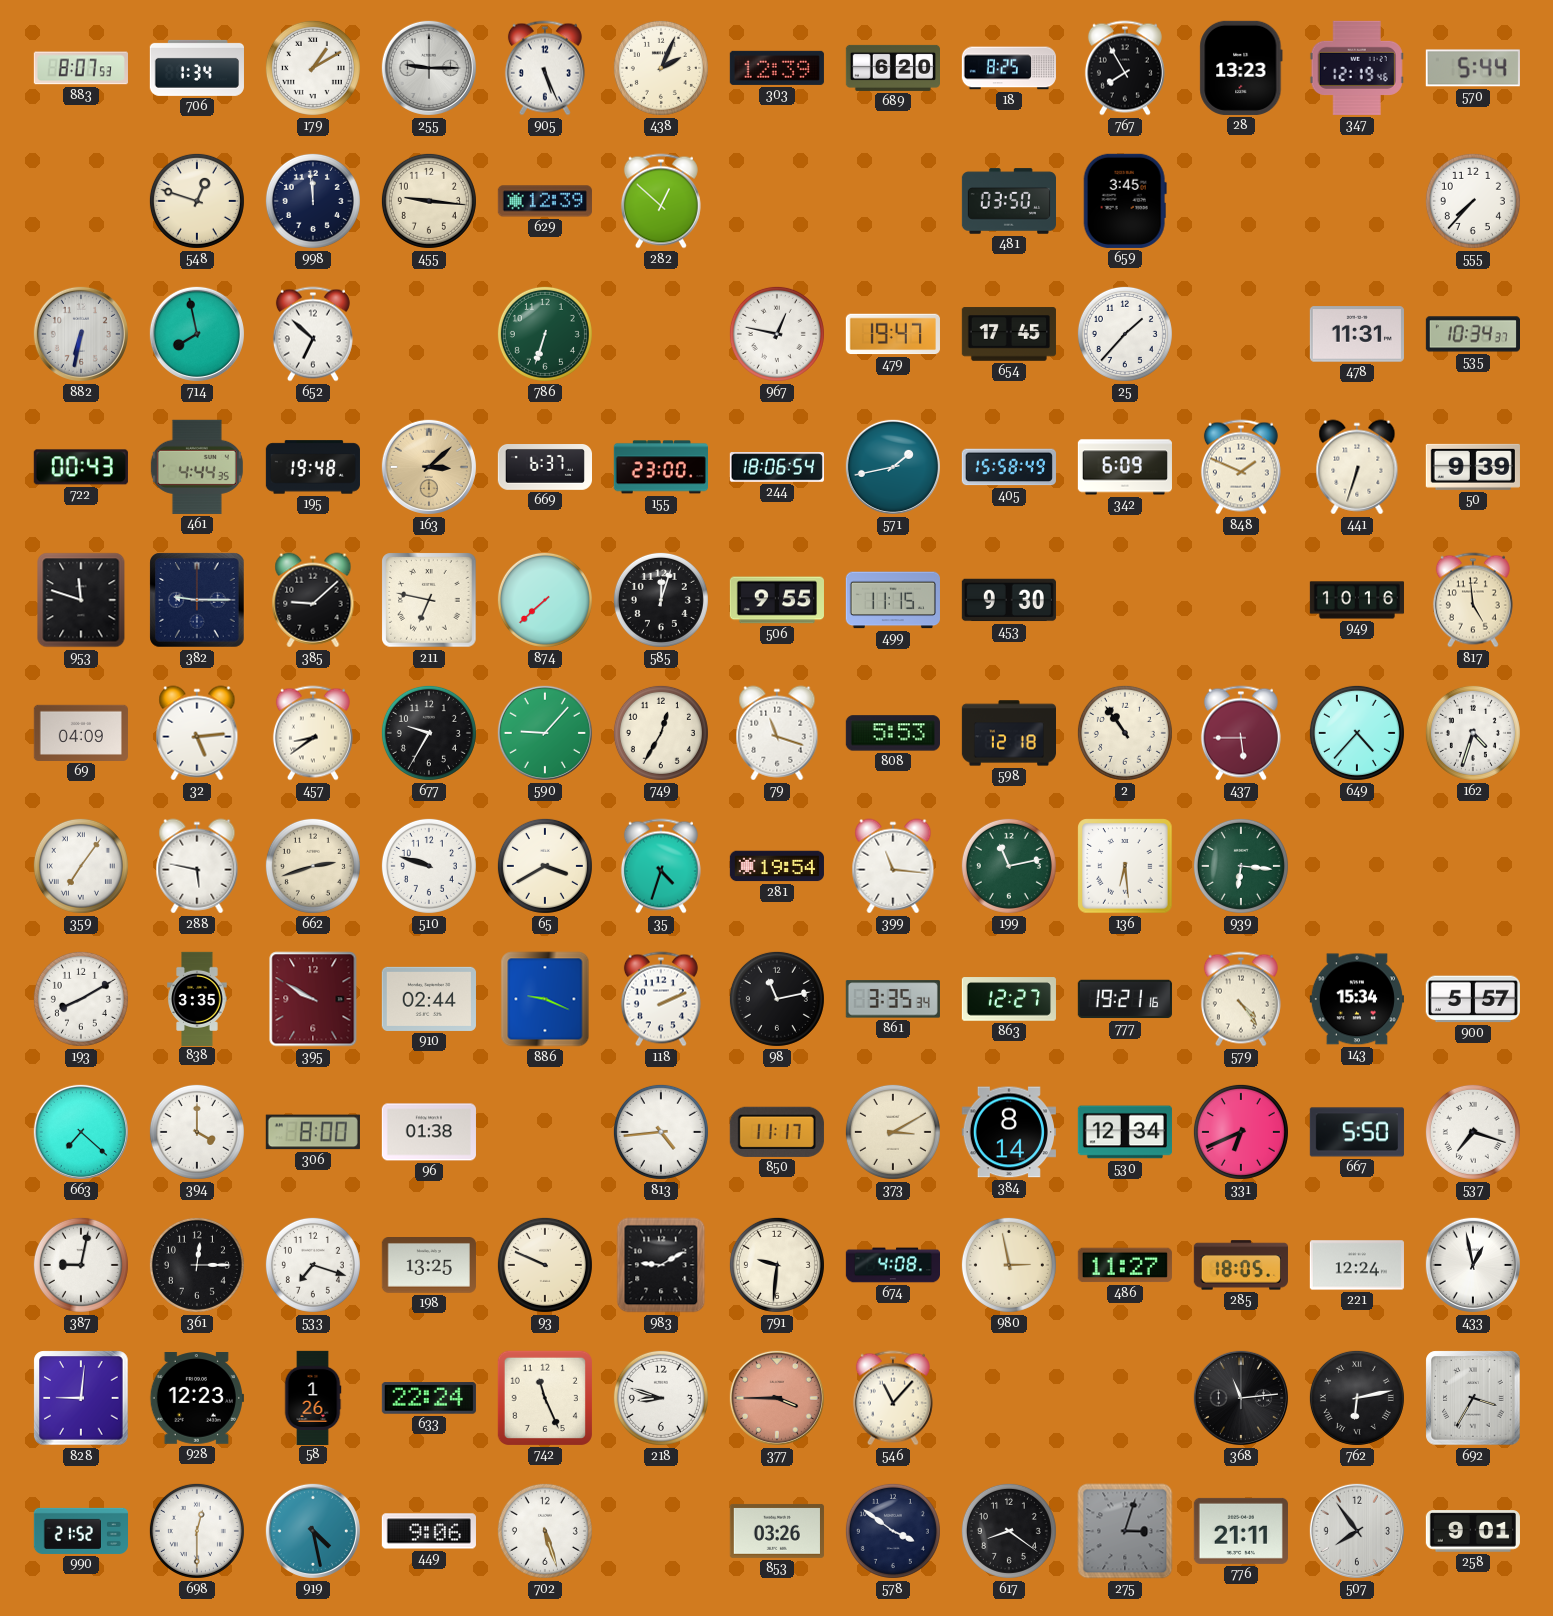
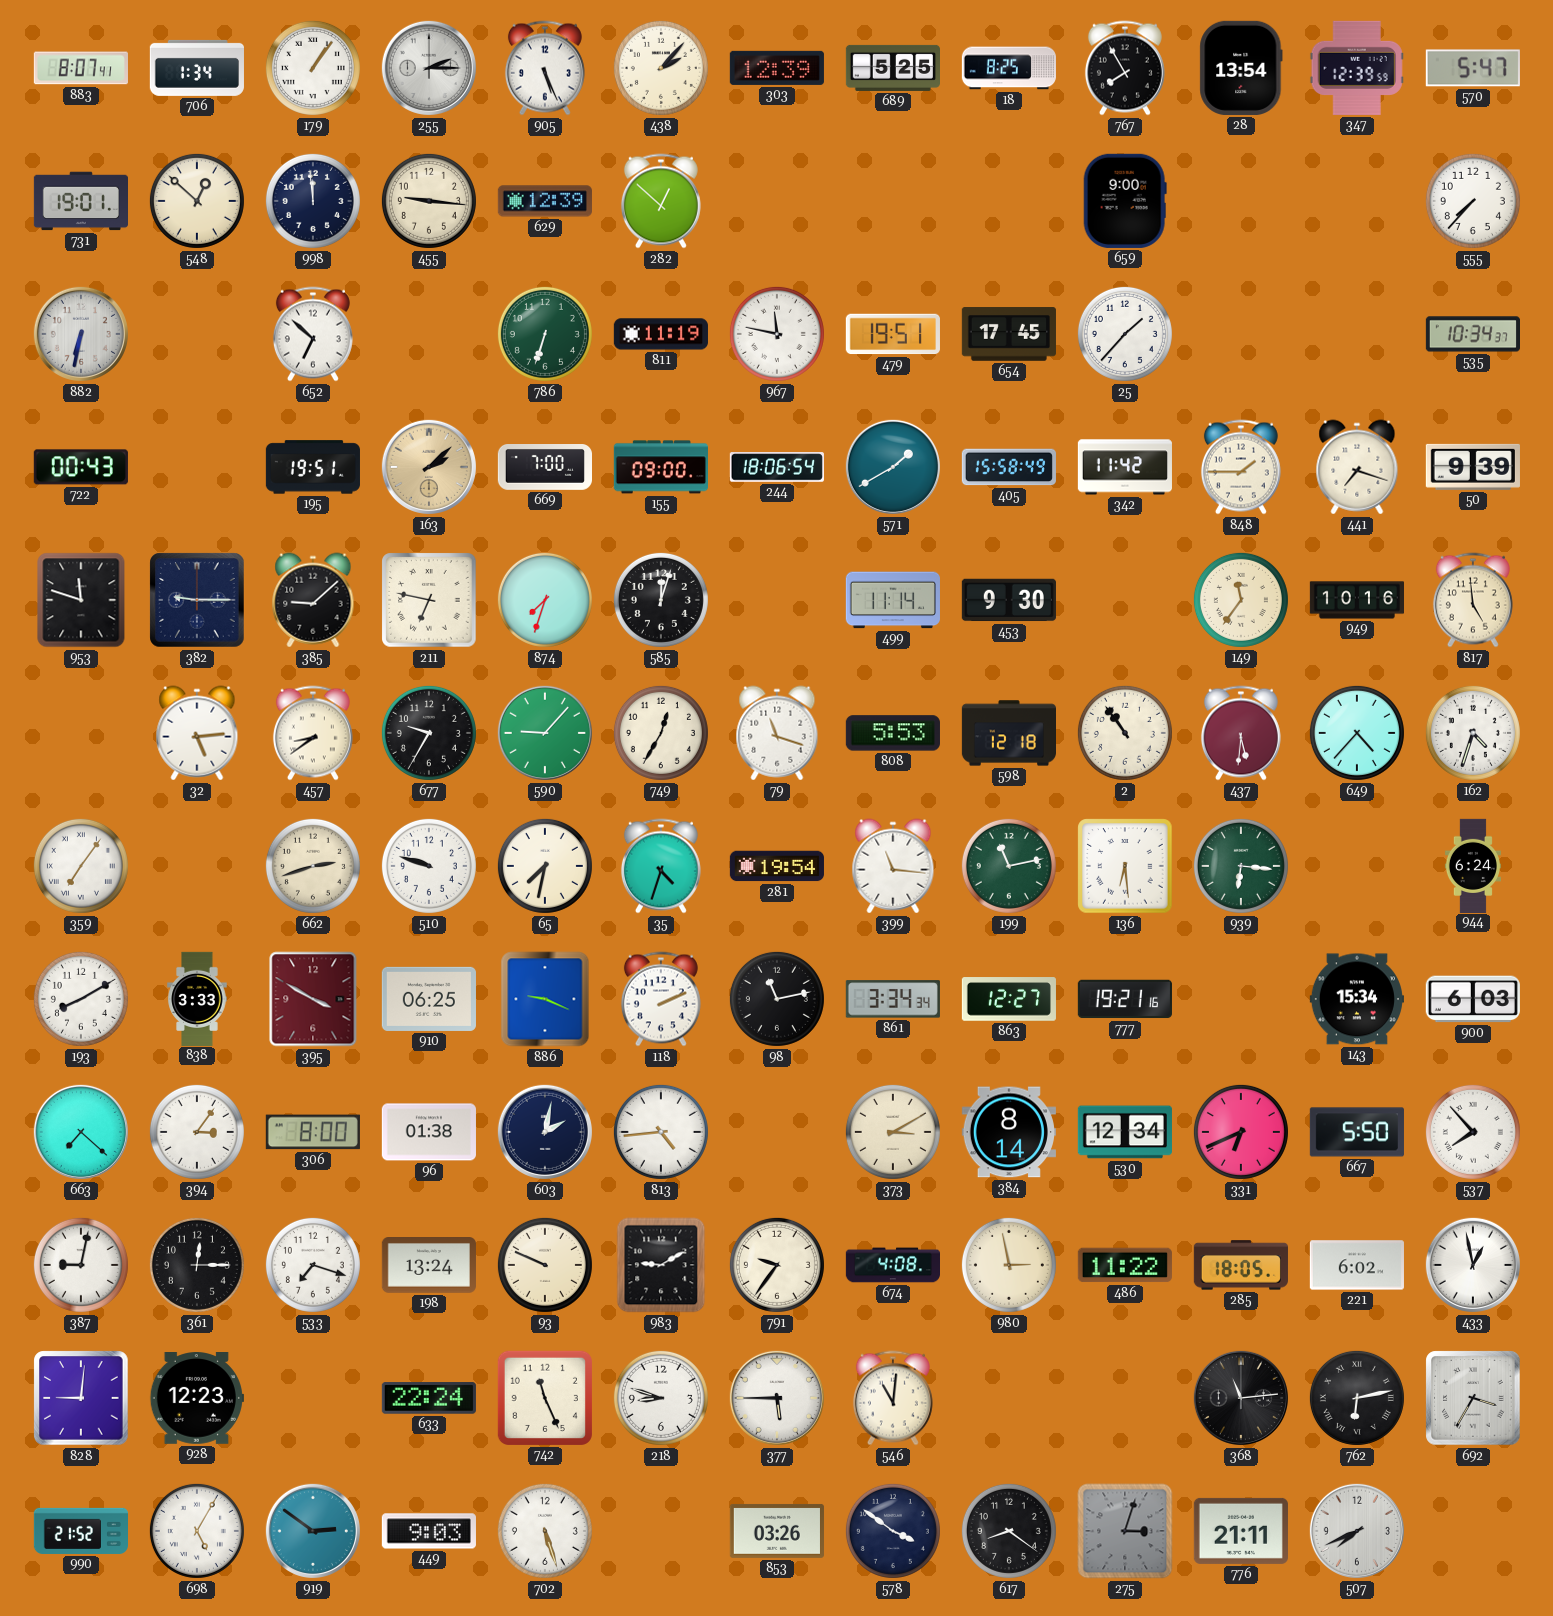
883: 8:07:53 -> 8:07:41
179: 1:10 -> 1:06
255: 9:15 -> 2:15
438: 2:04 -> 2:07
689: 6:20 -> 5:25
28: 13:23 -> 13:54
347: 12:19 -> 12:39
570: 5:44 -> 5:47
731: none -> 19:01
548: 12:48 -> 12:52
481: 03:50 -> none
659: 3:45 -> 9:00
714: 7:58 -> none
811: none -> 11:19
967: 12:47 -> 11:47
479: 19:47 -> 19:51
478: 11:31 -> none
461: 4:44 -> none
195: 19:48 -> 19:51
163: 3:08 -> 2:08
669: 6:37 -> 7:00
155: 23:00 -> 09:00
571: 1:43 -> 1:40
342: 6:09 -> 11:42
848: 1:49 -> 1:45
441: 6:33 -> 7:18
874: 7:38 -> 7:33
506: 9:55 -> none
499: 11:15 -> 11:14
149: none -> 11:36
69: 04:09 -> none
437: 5:45 -> 5:31
288: 5:47 -> none
65: 3:40 -> 7:32
944: none -> 6:24
838: 3:35 -> 3:33
395: 9:50 -> 3:50
910: 02:44 -> 06:25
861: 3:35 -> 3:34
579: 4:24 -> none
900: 5:57 -> 6:03
394: 4:00 -> 3:06
603: none -> 2:02
850: 11:17 -> none
537: 7:18 -> 7:53
198: 13:25 -> 13:24
791: 9:31 -> 9:36
486: 11:27 -> 11:22
221: 12:24 -> 6:02
58: 1:26 -> none
377: 3:45 -> 5:45
377 dial: salmon -> white
546: 11:07 -> 11:01
698: 12:30 -> 5:05
919: 4:28 -> 2:51
449: 9:06 -> 9:03
507: 7:54 -> 7:41
258: 9:01 -> none
